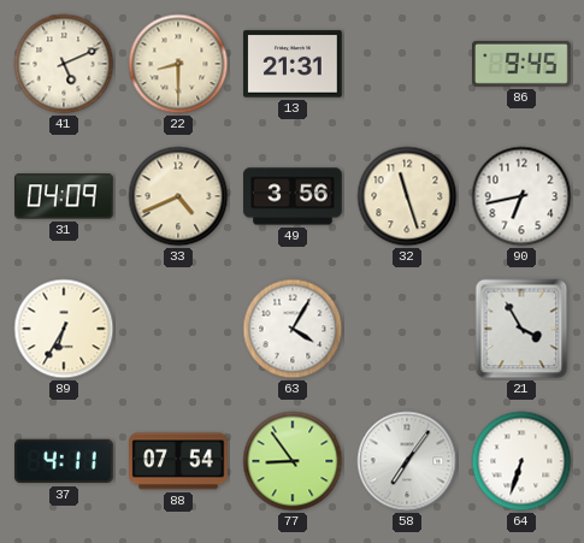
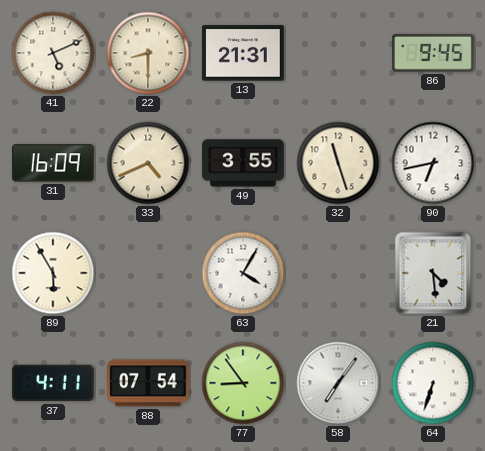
31: 04:09 -> 16:09
49: 3:56 -> 3:55
89: 6:35 -> 5:55
21: 3:55 -> 4:29
